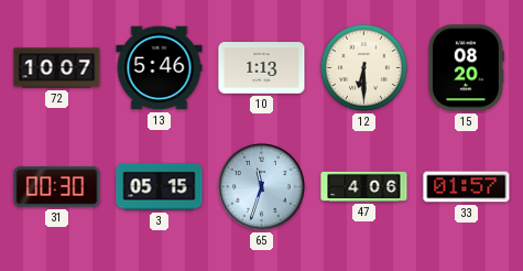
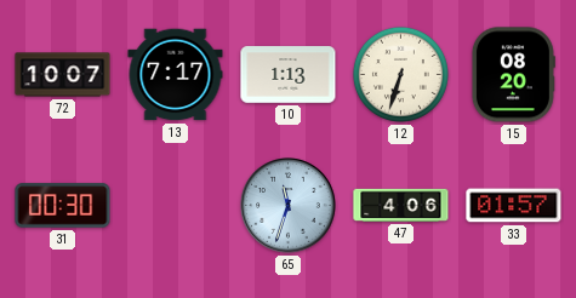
13: 5:46 -> 7:17
12: 6:30 -> 6:33
3: 05:15 -> none
